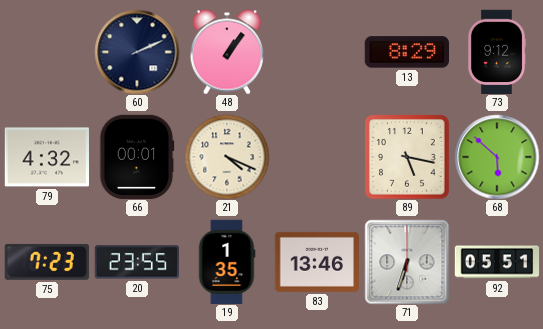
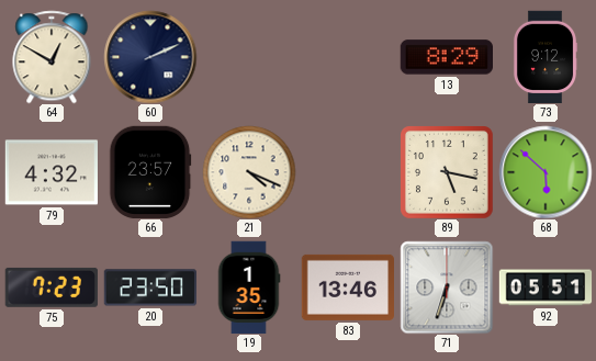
64: none -> 12:50
48: 1:06 -> none
66: 00:01 -> 23:57
20: 23:55 -> 23:50
